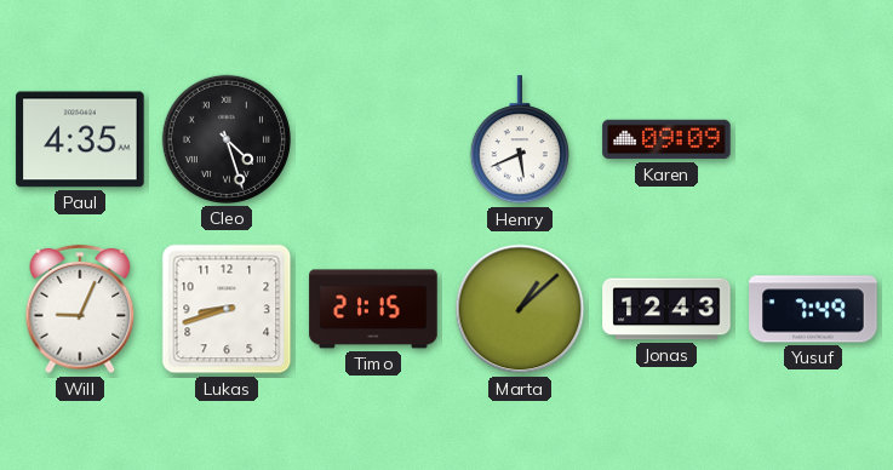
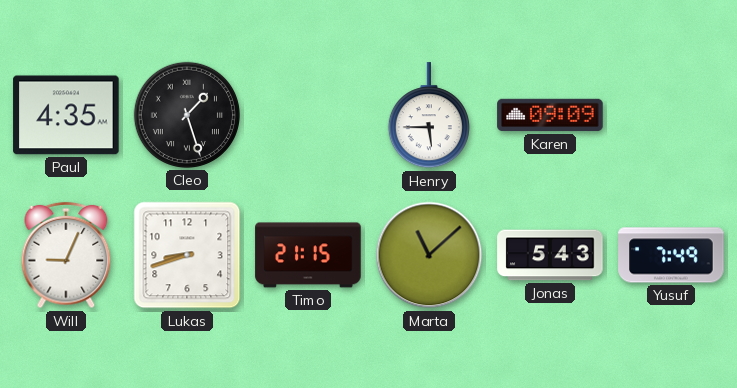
Cleo: 4:27 -> 1:27
Henry: 5:41 -> 5:45
Marta: 1:08 -> 11:08
Jonas: 12:43 -> 5:43
